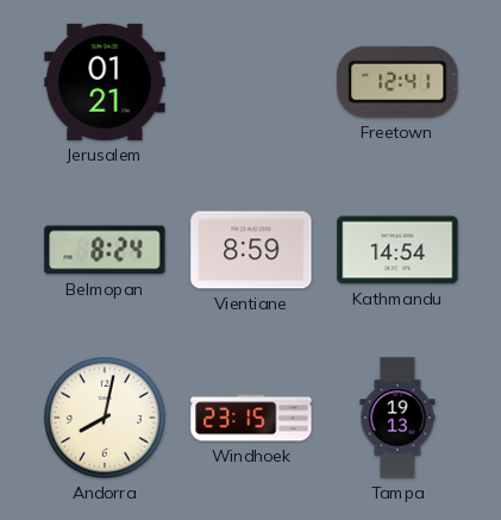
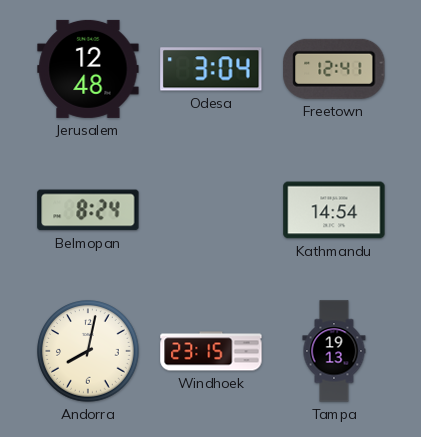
Jerusalem: 01:21 -> 12:48
Odesa: none -> 3:04
Vientiane: 8:59 -> none
